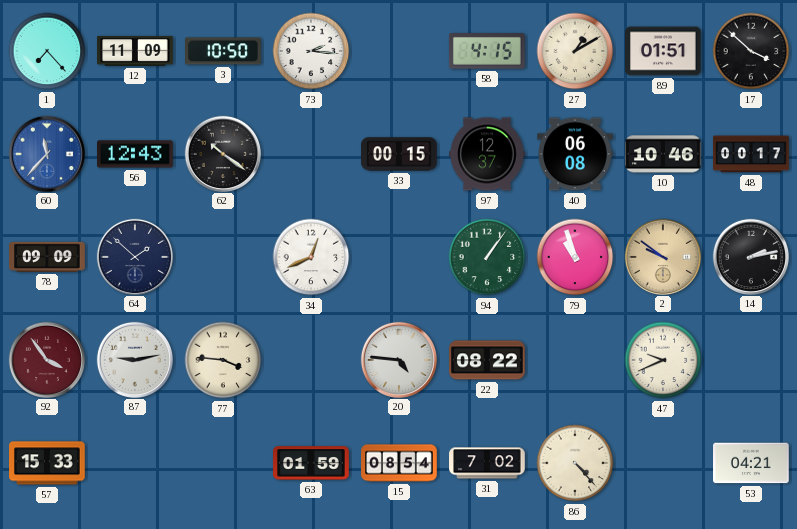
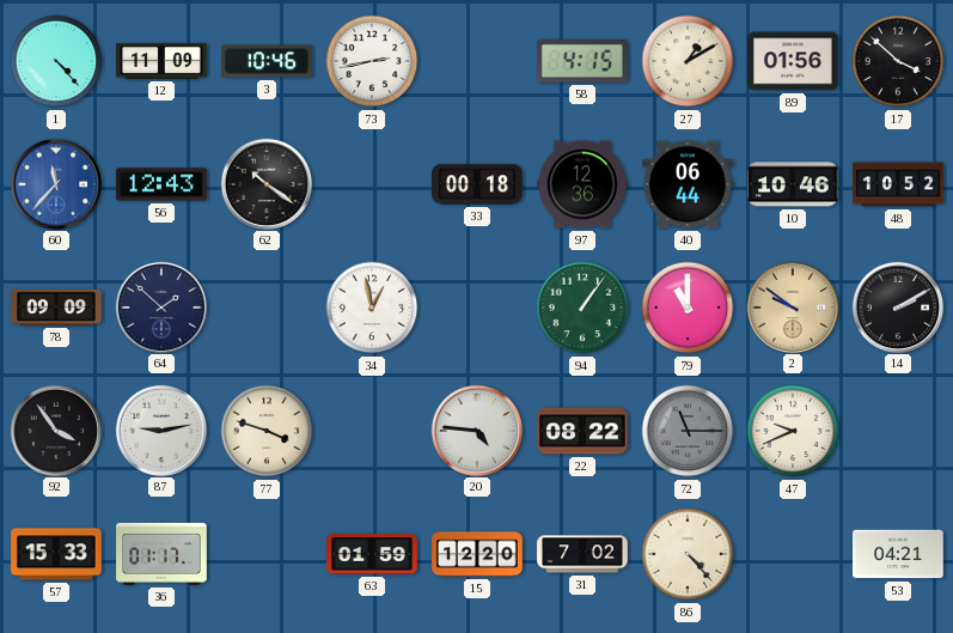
1: 7:23 -> 4:23
3: 10:50 -> 10:46
73: 2:16 -> 2:43
89: 01:51 -> 01:56
33: 00:15 -> 00:18
97: 12:37 -> 12:36
40: 06:08 -> 06:44
48: 00:17 -> 10:52
34: 12:41 -> 12:58
79: 10:57 -> 11:00
14: 2:13 -> 2:10
92 dial: burgundy -> black
77: 3:46 -> 3:48
72: none -> 11:15
36: none -> 01:17
15: 08:54 -> 12:20
